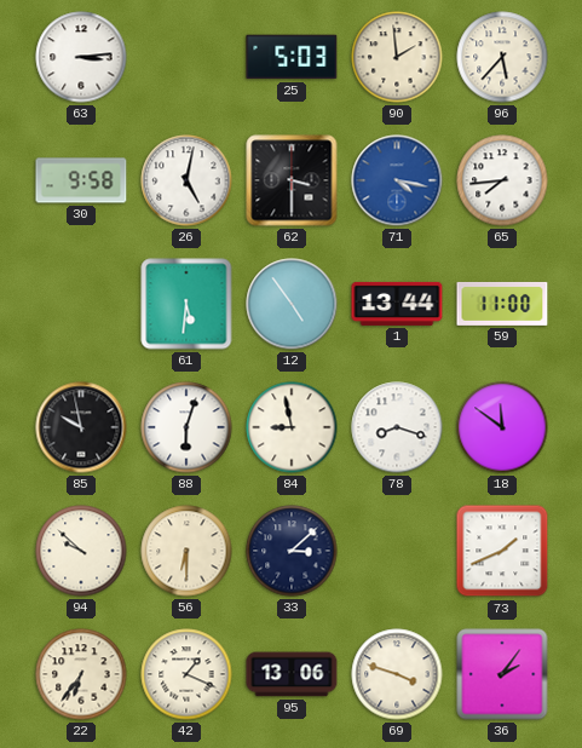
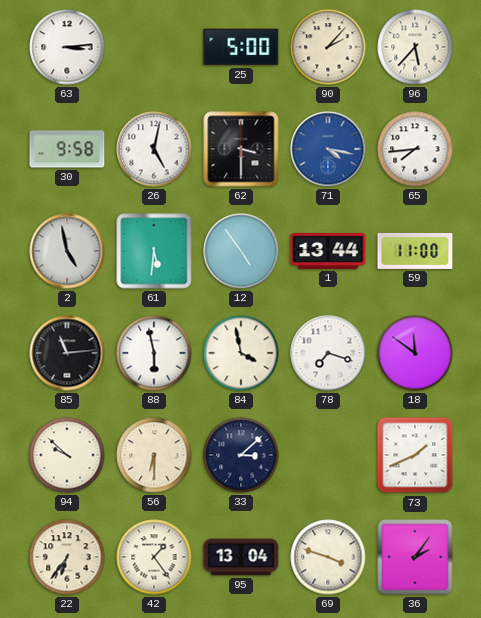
25: 5:03 -> 5:00
90: 1:59 -> 2:07
2: none -> 4:58
85: 9:58 -> 11:14
88: 6:03 -> 5:58
84: 8:58 -> 3:58
78: 8:18 -> 7:18
42: 1:19 -> 1:24
95: 13:06 -> 13:04
